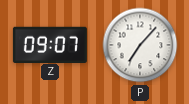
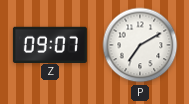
P: 7:07 -> 7:10
